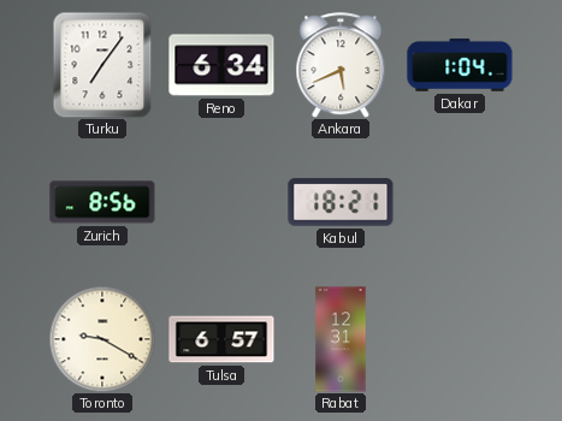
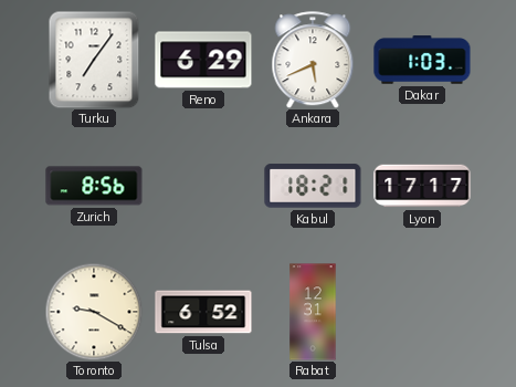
Reno: 6:34 -> 6:29
Dakar: 1:04 -> 1:03
Lyon: none -> 17:17
Tulsa: 6:57 -> 6:52
